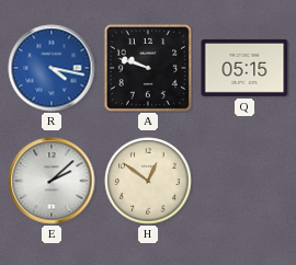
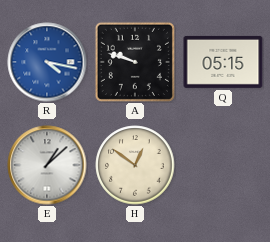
E: 2:08 -> 1:08
